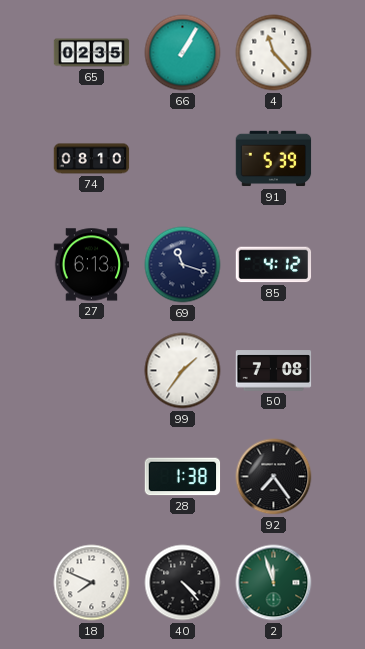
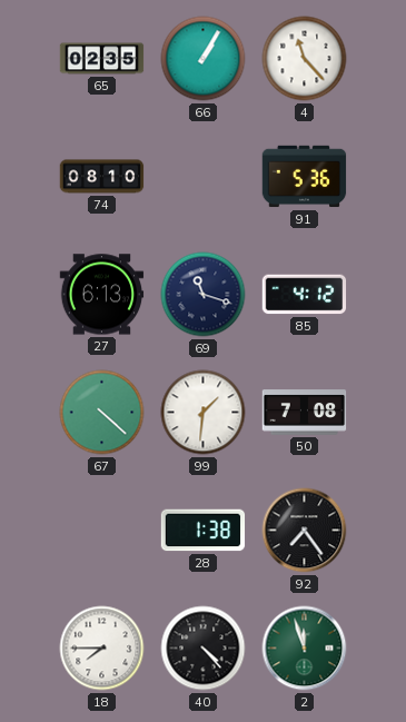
91: 5:39 -> 5:36
67: none -> 4:22
99: 1:36 -> 1:31
18: 7:49 -> 7:45
